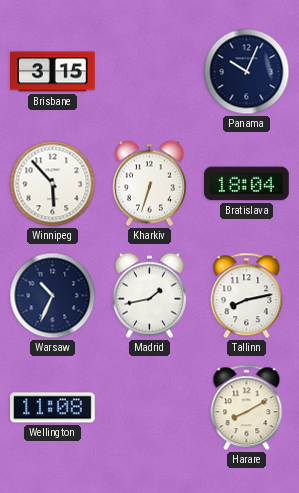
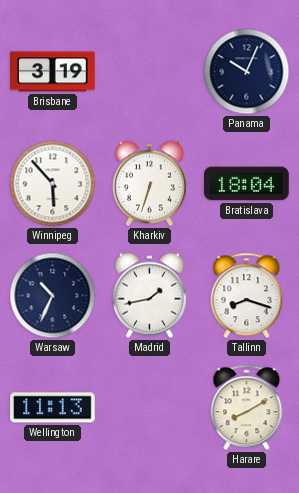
Brisbane: 3:15 -> 3:19
Tallinn: 8:13 -> 8:18
Wellington: 11:08 -> 11:13
